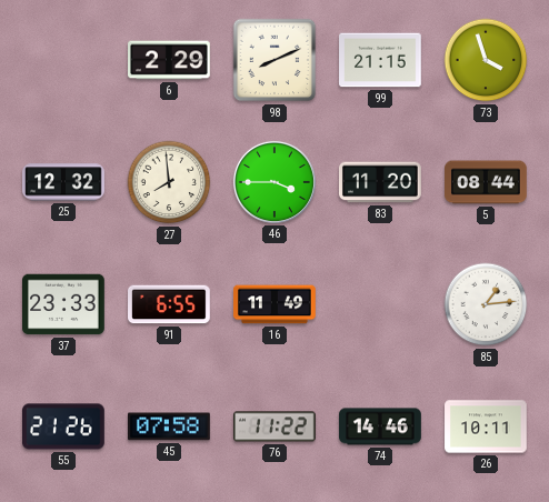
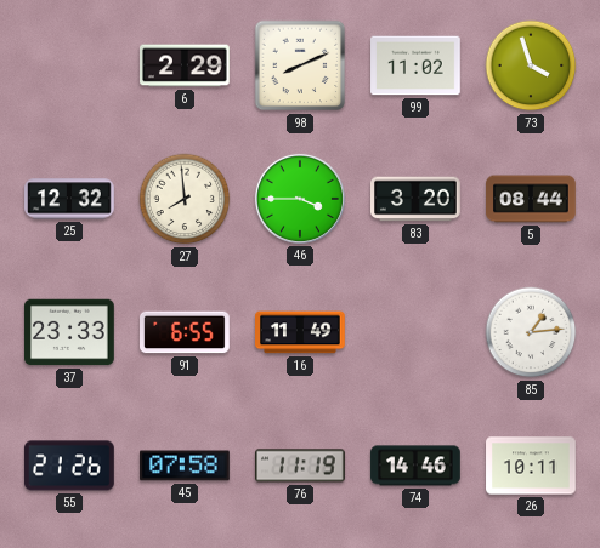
99: 21:15 -> 11:02
83: 11:20 -> 3:20
76: 11:22 -> 11:19
